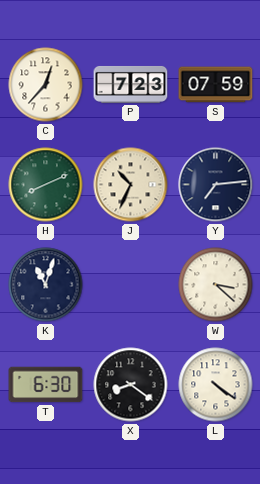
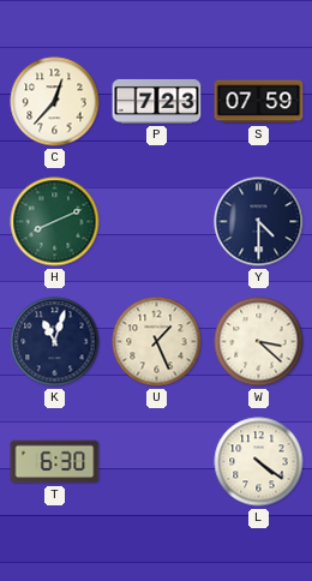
J: 10:34 -> none
Y: 7:14 -> 4:30
U: none -> 1:26
X: 8:21 -> none
